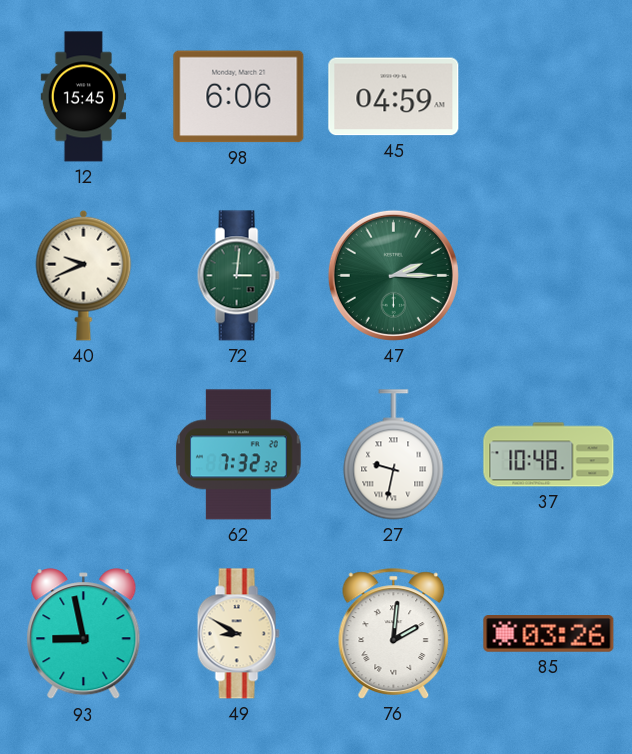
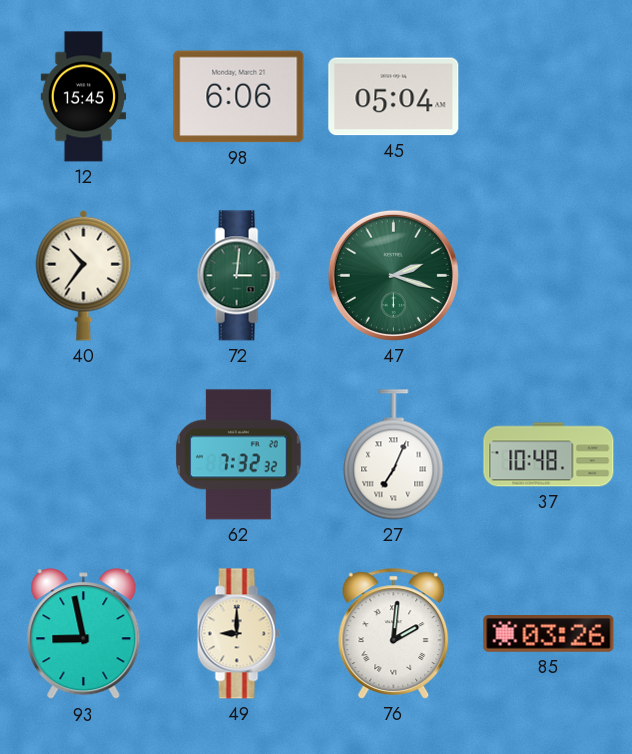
45: 04:59 -> 05:04
40: 9:41 -> 10:36
47: 2:15 -> 2:18
27: 9:32 -> 7:04
49: 8:50 -> 9:00
